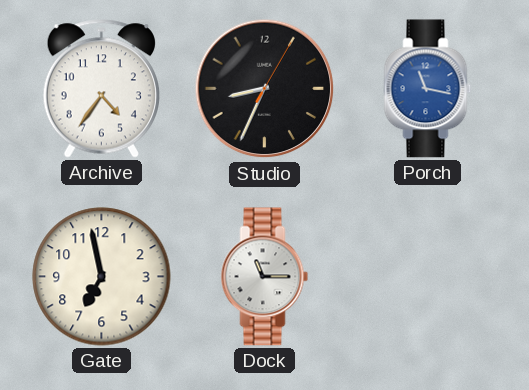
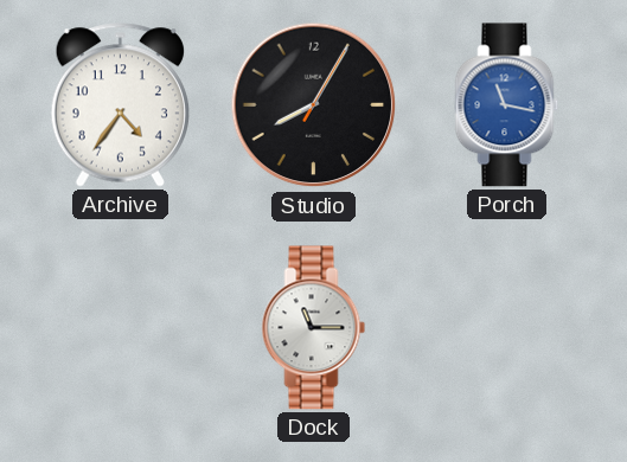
Studio: 8:34 -> 8:05
Gate: 6:58 -> none
